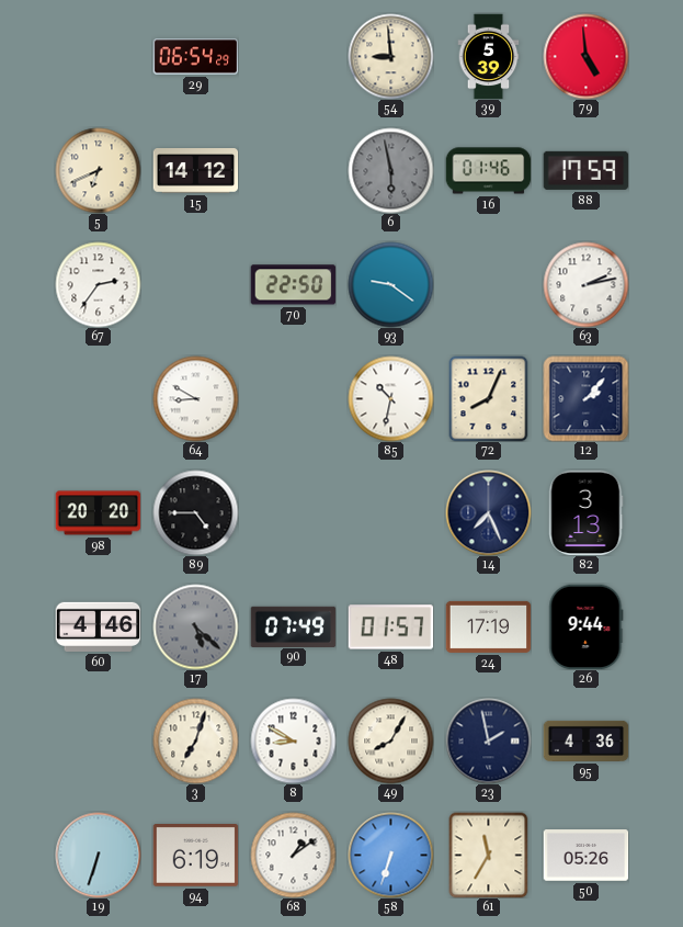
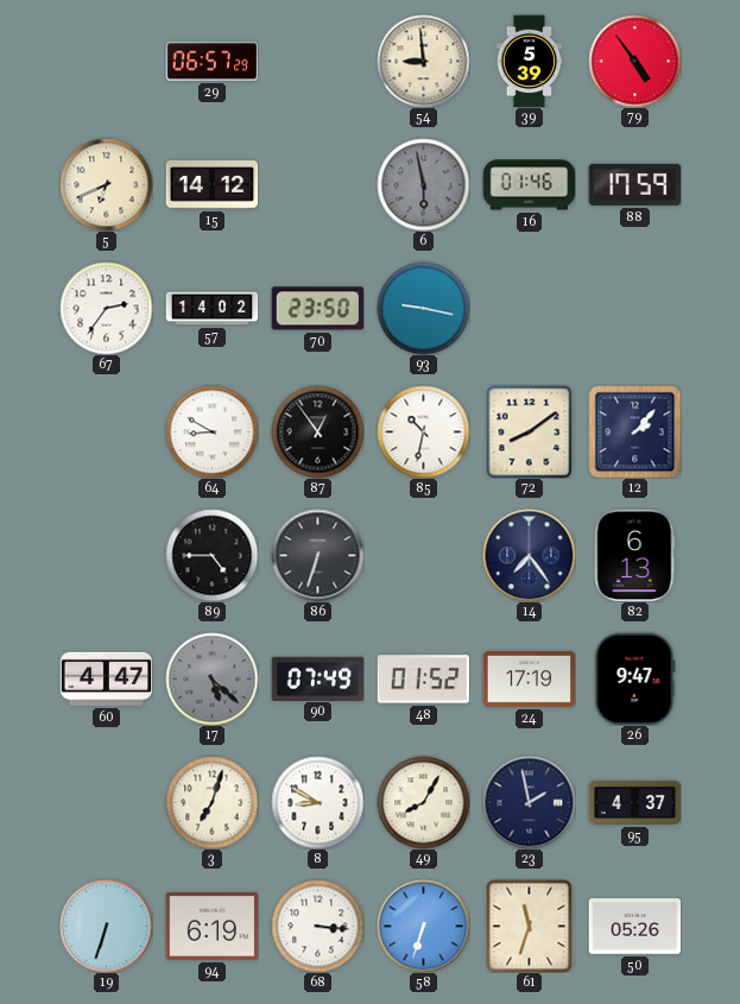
29: 06:54 -> 06:57
79: 4:59 -> 4:54
57: none -> 14:02
70: 22:50 -> 23:50
93: 9:21 -> 9:17
63: 2:13 -> none
87: none -> 12:54
72: 8:04 -> 8:09
98: 20:20 -> none
86: none -> 6:33
14: 7:26 -> 7:24
82: 3:13 -> 6:13
60: 4:46 -> 4:47
48: 01:57 -> 01:52
26: 9:44 -> 9:47
95: 4:36 -> 4:37
68: 1:09 -> 3:16
61: 11:35 -> 11:33
